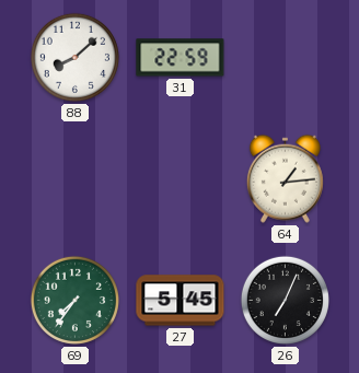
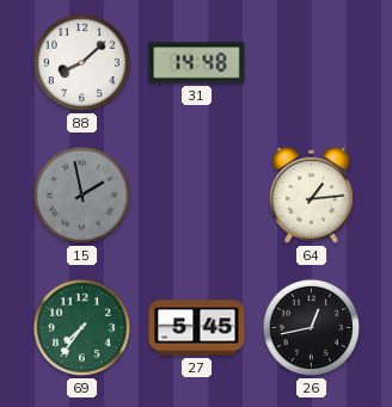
31: 22:59 -> 14:48
15: none -> 1:58
26: 7:04 -> 12:43
